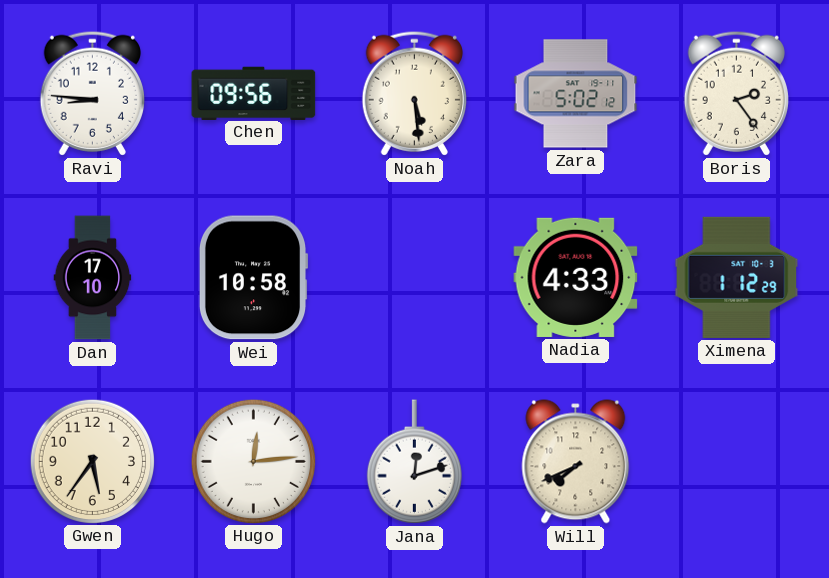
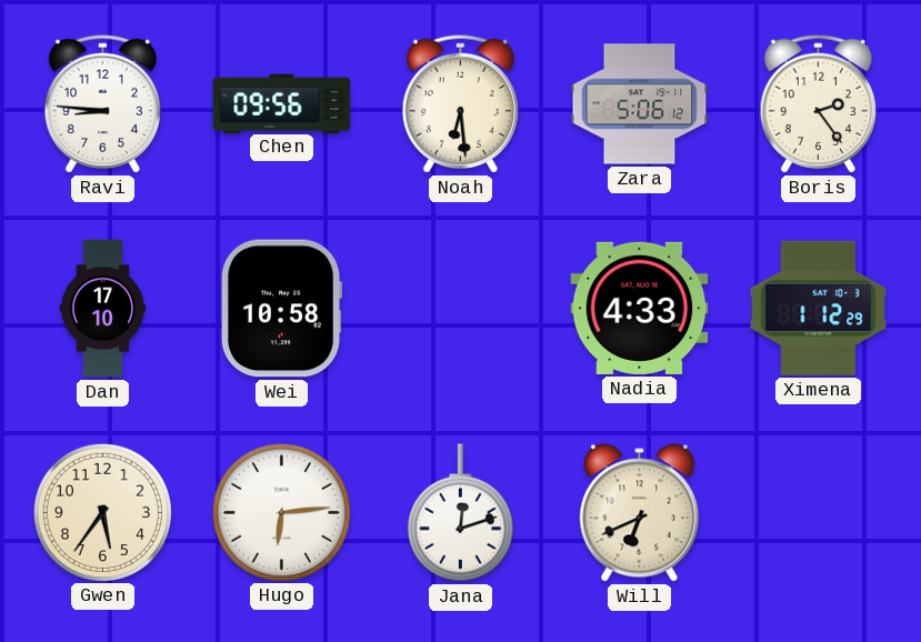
Noah: 5:29 -> 6:29
Zara: 5:02 -> 5:06
Hugo: 12:14 -> 6:14
Will: 7:41 -> 6:41
